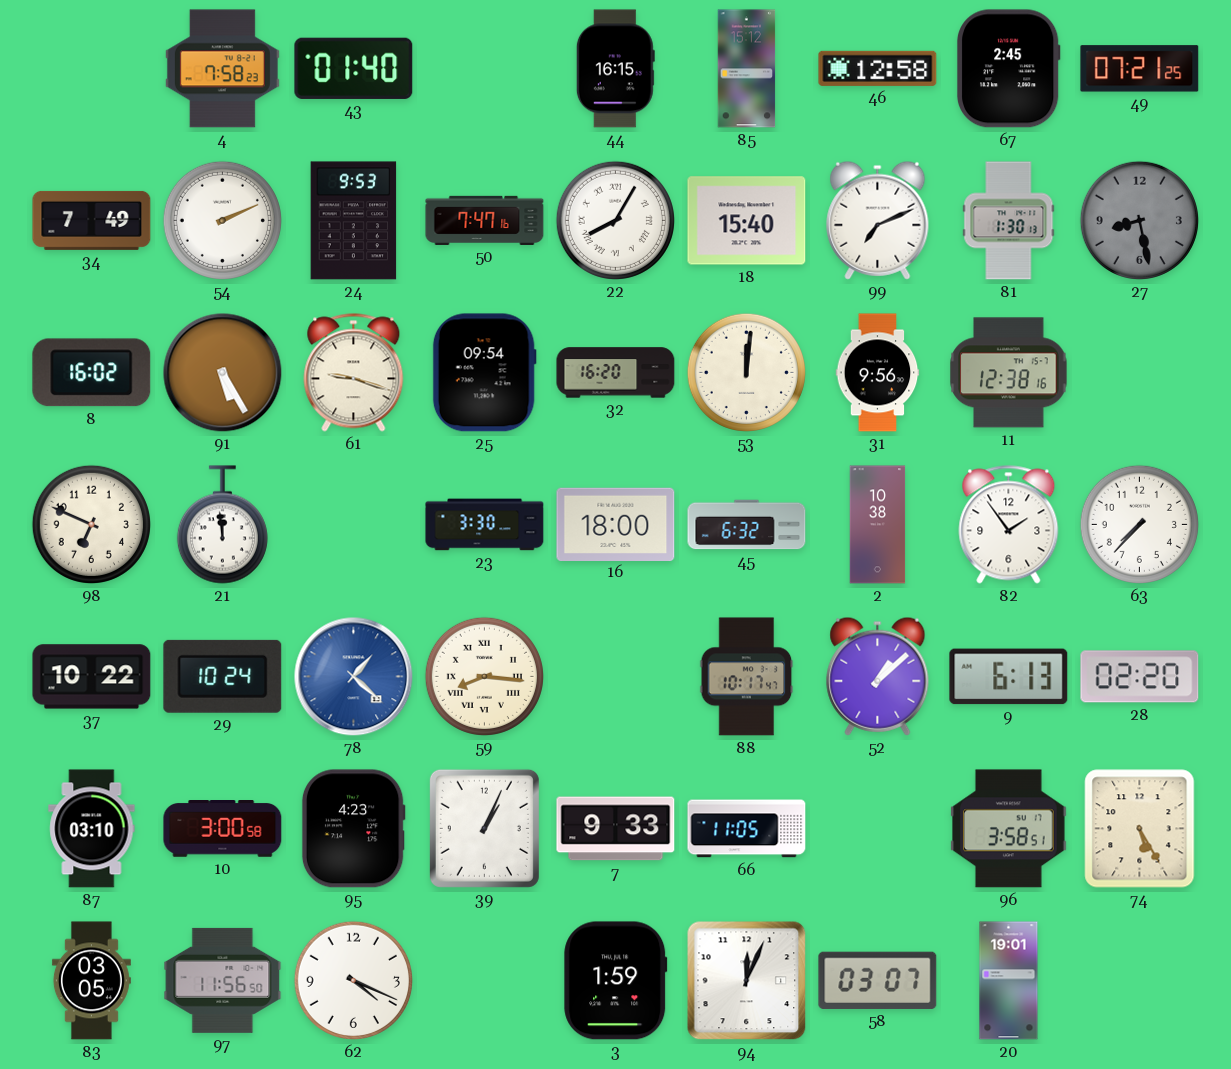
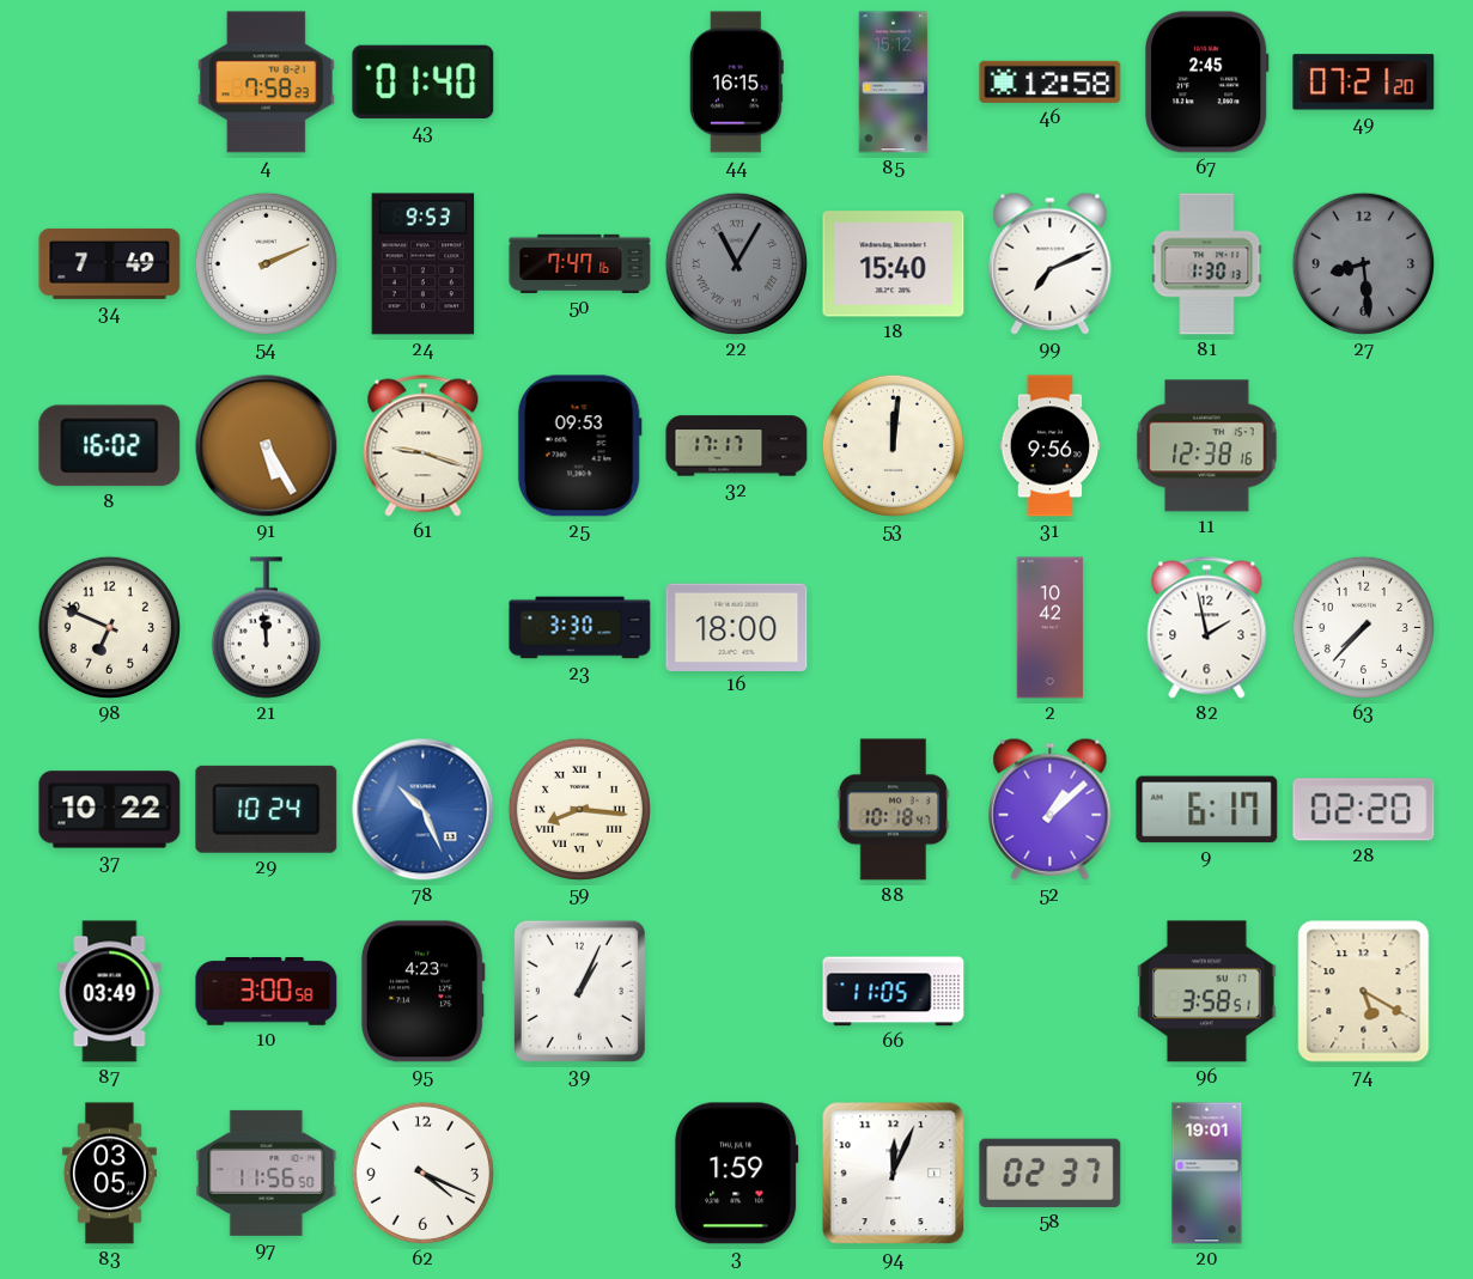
49: 07:21:25 -> 07:21:20
22: 8:05 -> 11:05
22 dial: white -> grey
27: 8:28 -> 8:29
25: 09:54 -> 09:53
32: 16:20 -> 17:17
45: 6:32 -> none
2: 10:38 -> 10:42
82: 1:54 -> 1:58
78: 1:22 -> 10:26
88: 10:17 -> 10:18
9: 6:13 -> 6:17
87: 03:10 -> 03:49
7: 9:33 -> none
74: 5:25 -> 5:20
58: 03:07 -> 02:37
